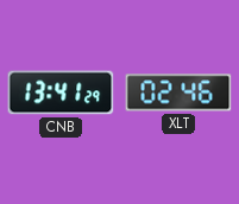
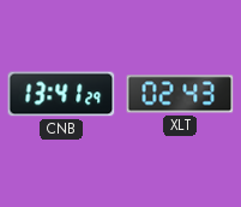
XLT: 02:46 -> 02:43
